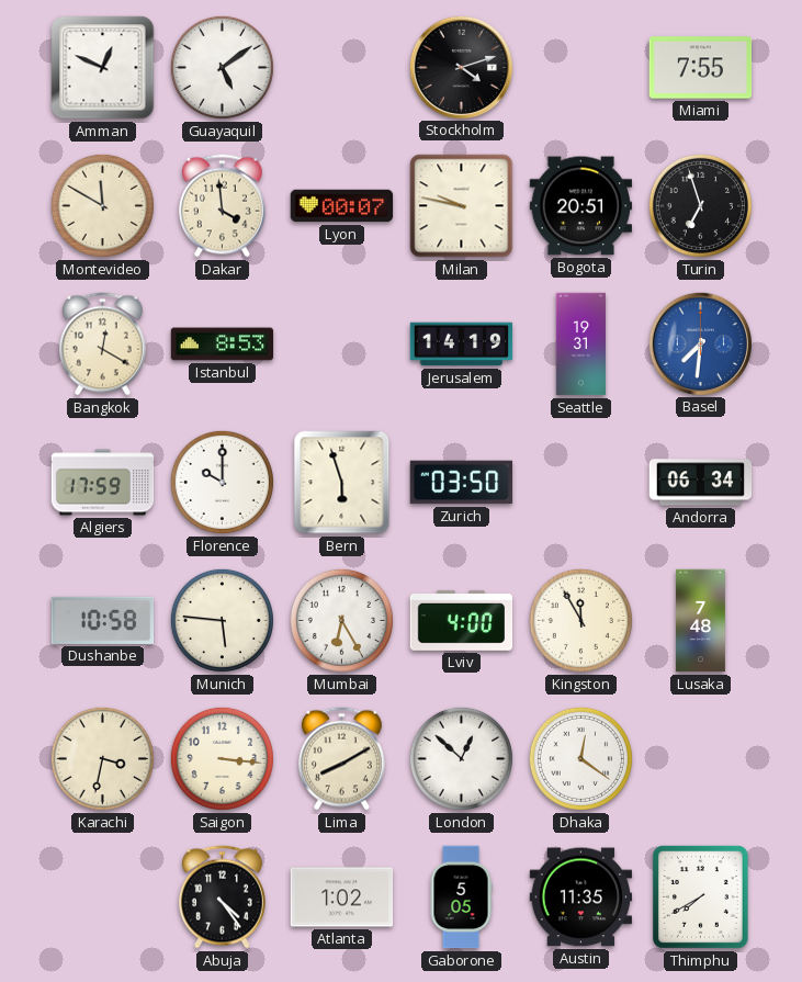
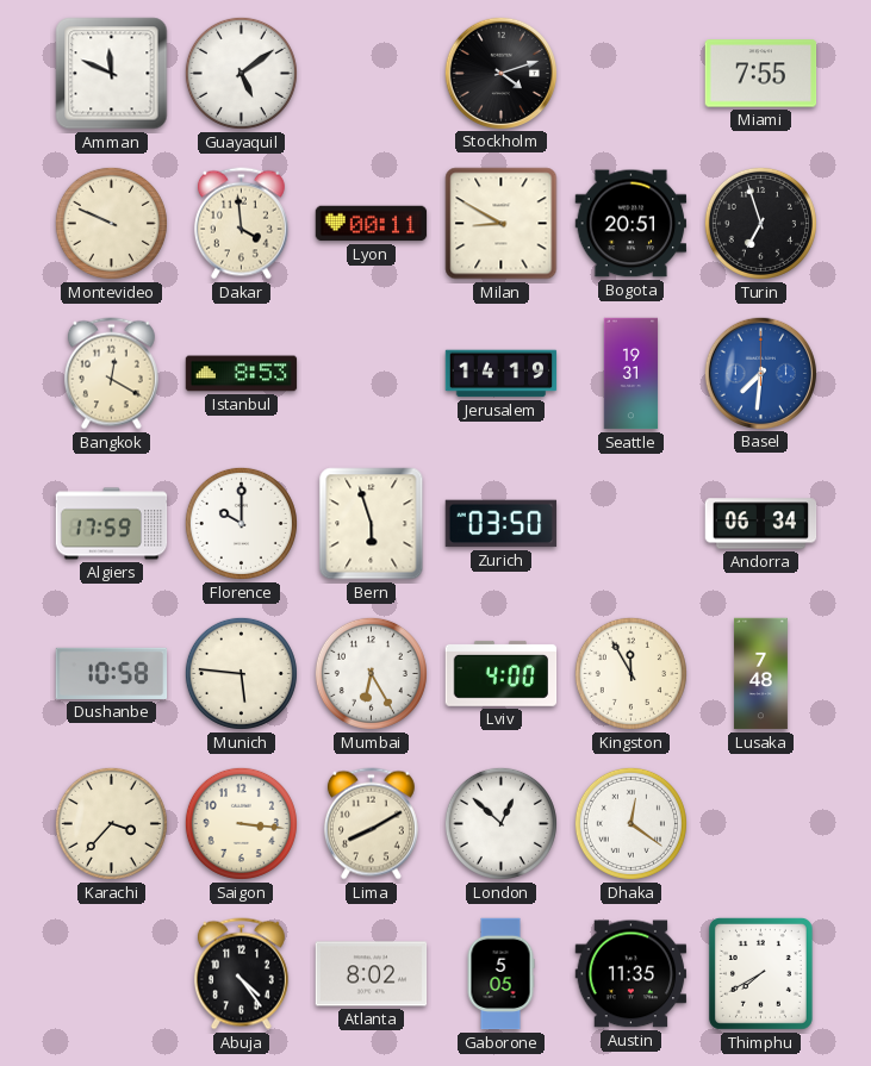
Amman: 12:49 -> 11:49
Montevideo: 11:50 -> 9:49
Lyon: 00:07 -> 00:11
Milan: 9:47 -> 8:50
Karachi: 3:32 -> 3:37
Atlanta: 1:02 -> 8:02
